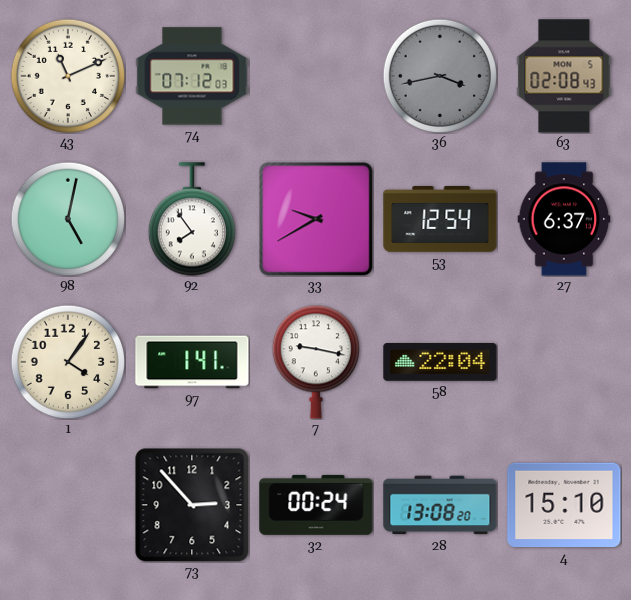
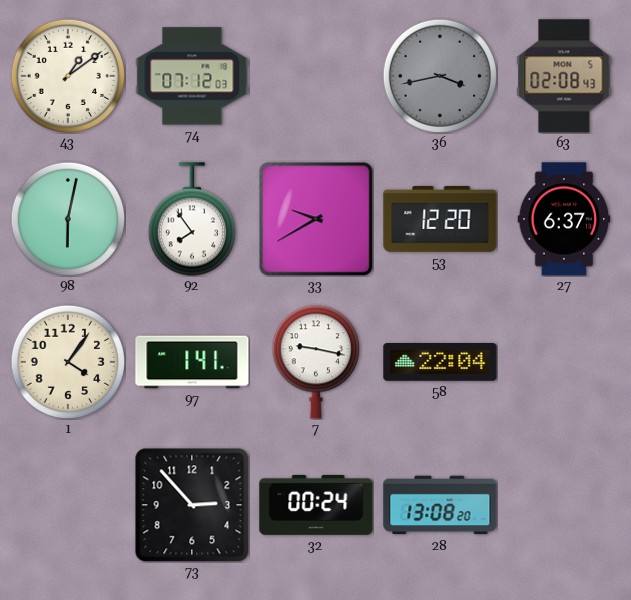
43: 11:11 -> 1:09
98: 5:02 -> 6:02
53: 12:54 -> 12:20
4: 15:10 -> none
